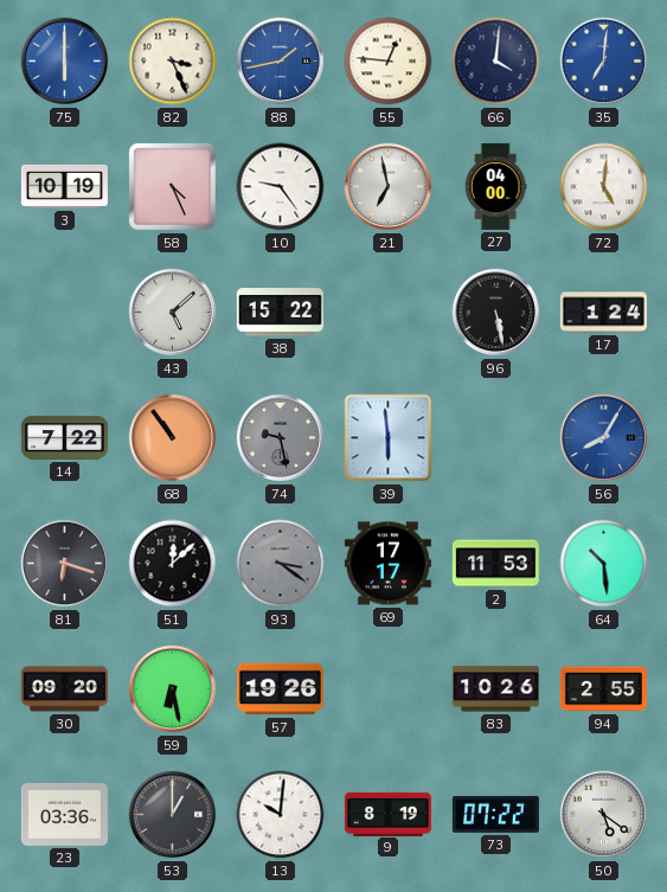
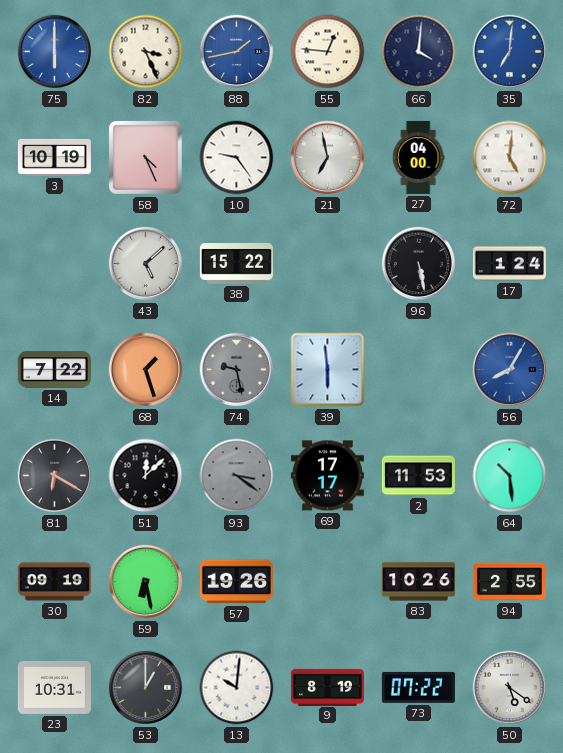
68: 10:54 -> 1:27
81: 6:18 -> 6:20
30: 09:20 -> 09:19
23: 03:36 -> 10:31
